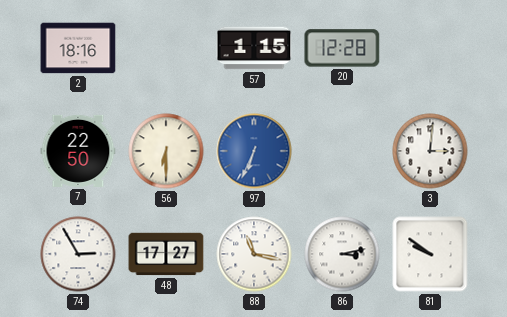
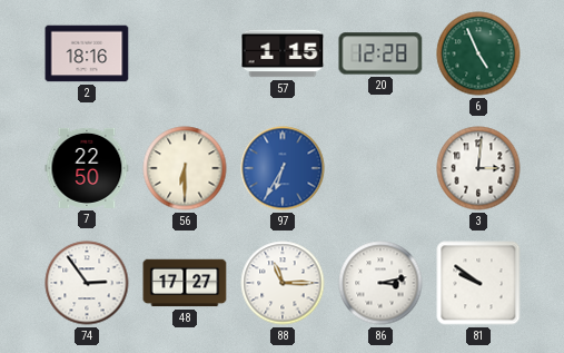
6: none -> 4:56
97: 6:34 -> 6:35
74: 2:55 -> 2:54
88: 11:17 -> 11:15
